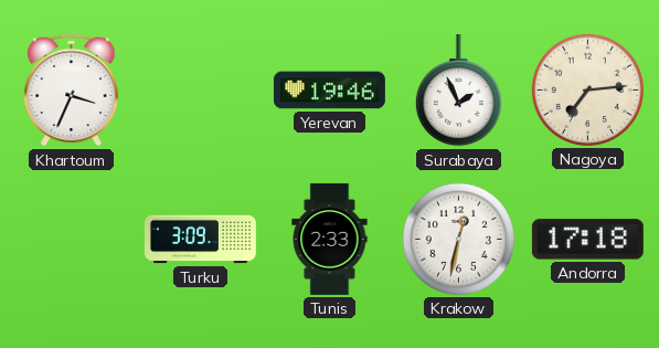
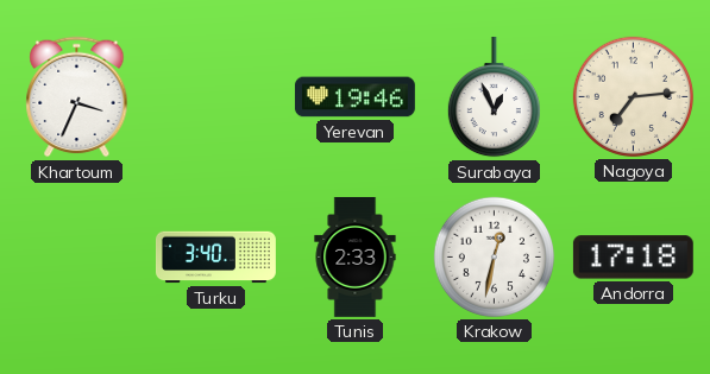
Surabaya: 1:56 -> 12:56
Turku: 3:09 -> 3:40
